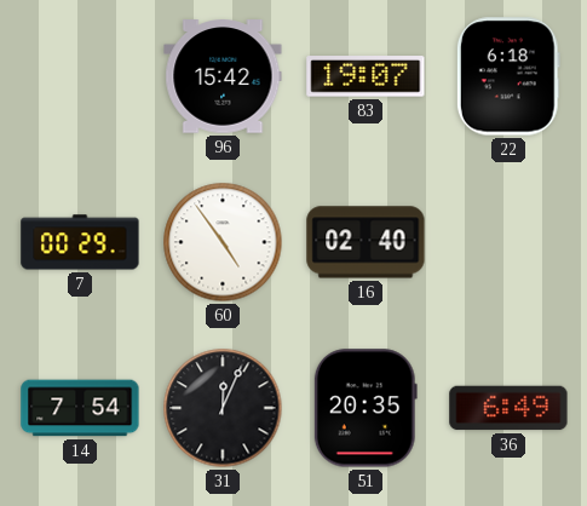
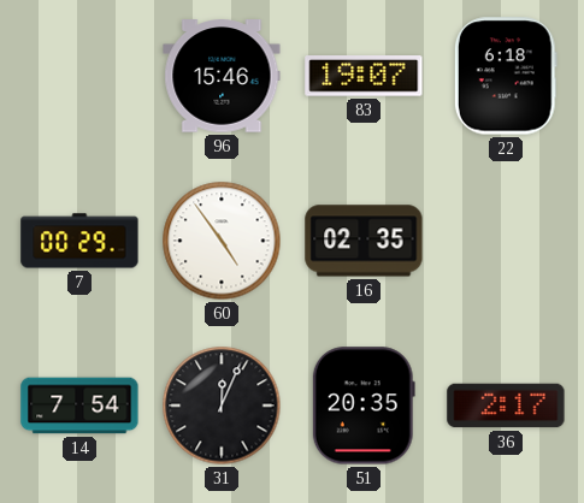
96: 15:42 -> 15:46
16: 02:40 -> 02:35
36: 6:49 -> 2:17
